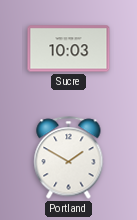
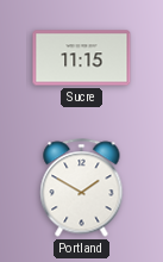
Sucre: 10:03 -> 11:15
